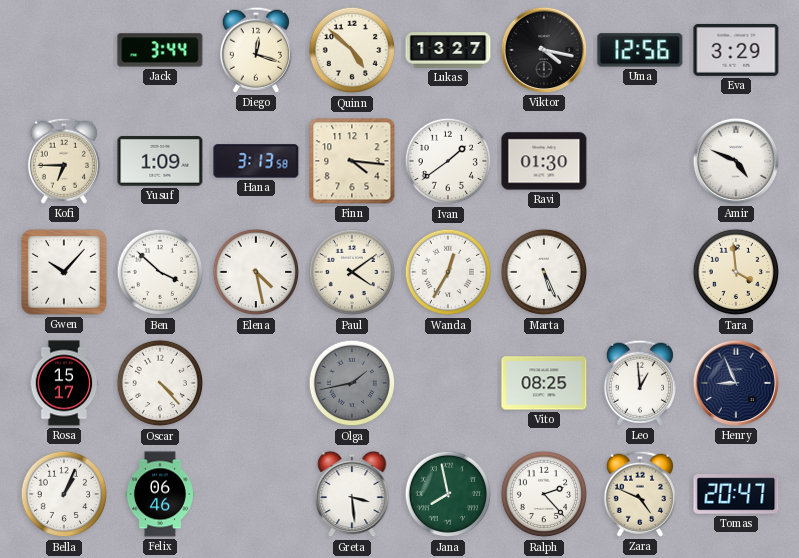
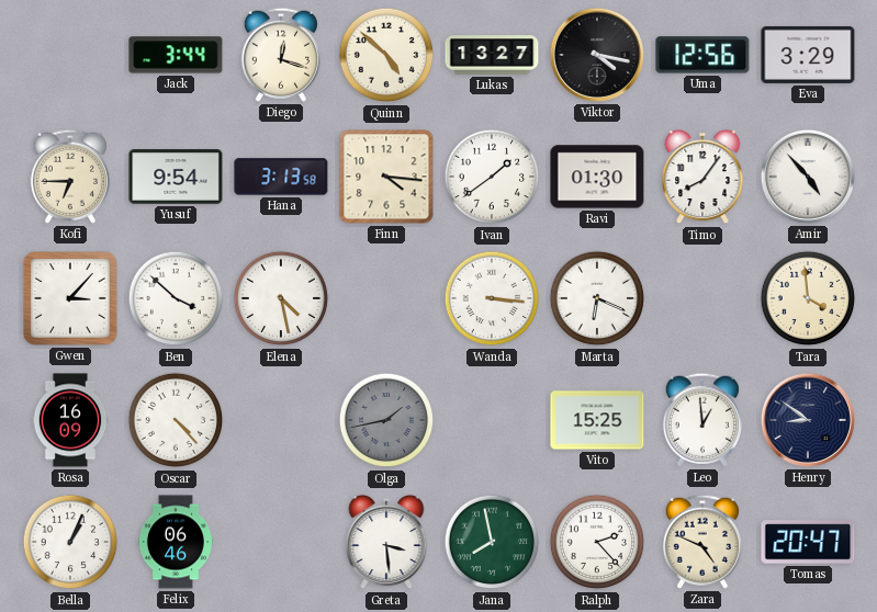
Yusuf: 1:09 -> 9:54
Timo: none -> 8:06
Amir: 4:49 -> 4:53
Gwen: 10:07 -> 3:07
Paul: 4:09 -> none
Wanda: 12:35 -> 3:16
Marta: 5:26 -> 6:19
Rosa: 15:17 -> 16:09
Vito: 08:25 -> 15:25
Henry: 8:56 -> 8:51
